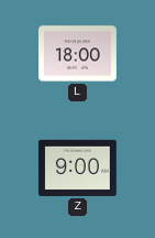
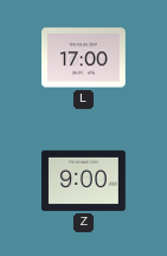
L: 18:00 -> 17:00
